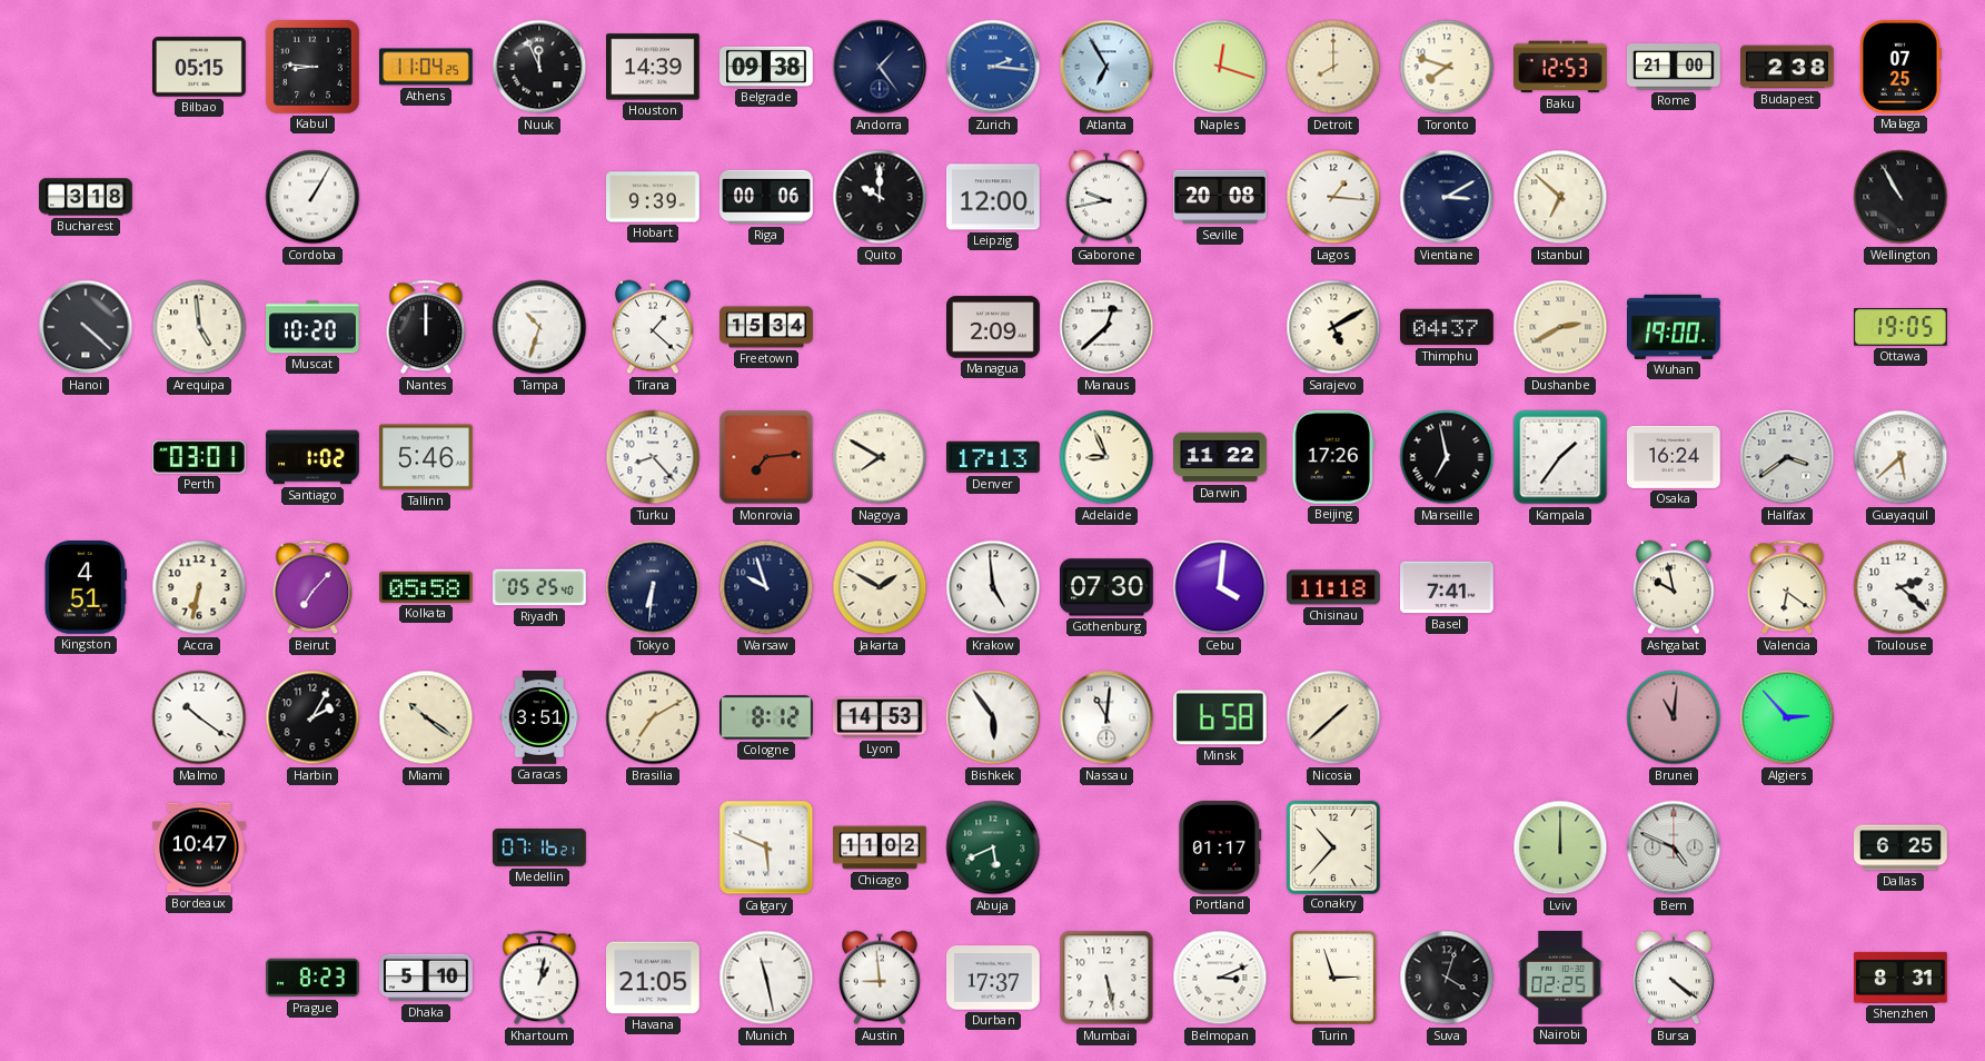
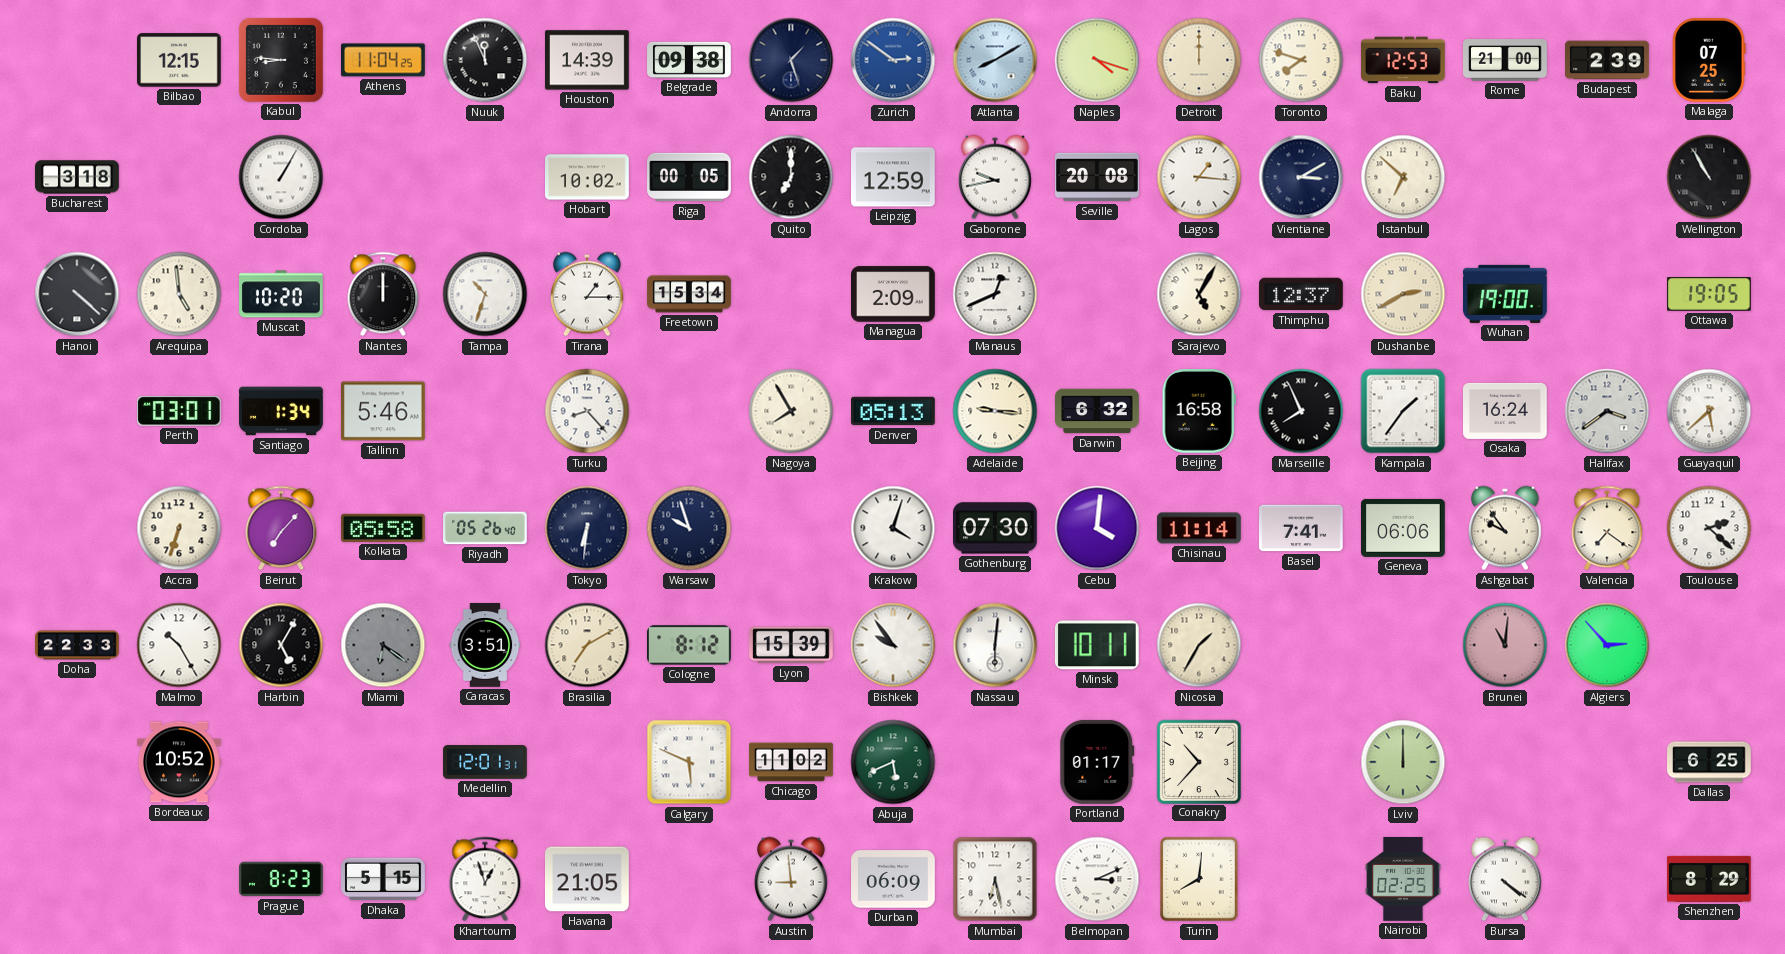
Bilbao: 05:15 -> 12:15
Andorra: 1:24 -> 1:27
Zurich: 2:16 -> 2:51
Atlanta: 6:55 -> 8:10
Naples: 12:18 -> 4:18
Detroit: 8:00 -> 12:00
Budapest: 2:38 -> 2:39
Hobart: 9:39 -> 10:02
Riga: 00:06 -> 00:05
Quito: 10:00 -> 7:00
Leipzig: 12:00 -> 12:59
Tirana: 1:22 -> 1:15
Manaus: 12:38 -> 12:41
Sarajevo: 5:10 -> 5:05
Thimphu: 04:37 -> 12:37
Santiago: 1:02 -> 1:34
Monrovia: 7:14 -> none
Nagoya: 7:50 -> 7:55
Denver: 17:13 -> 05:13
Adelaide: 8:56 -> 9:16
Darwin: 11:22 -> 6:32
Beijing: 17:26 -> 16:58
Marseille: 6:58 -> 7:56
Kingston: 4:51 -> none
Accra: 6:32 -> 6:33
Riyadh: 05:25 -> 05:26
Jakarta: 1:50 -> none
Krakow: 4:59 -> 4:03
Chisinau: 11:18 -> 11:14
Geneva: none -> 06:06
Ashgabat: 9:58 -> 9:54
Valencia: 6:21 -> 7:21
Doha: none -> 22:33
Malmo: 10:21 -> 10:25
Harbin: 2:05 -> 5:05
Miami: 10:21 -> 6:21
Miami dial: cream -> grey
Lyon: 14:53 -> 15:39
Bishkek: 5:54 -> 9:54
Nassau: 11:01 -> 6:01
Minsk: 6:58 -> 10:11
Nicosia: 1:38 -> 1:35
Bordeaux: 10:47 -> 10:52
Medellin: 07:16 -> 12:01
Bern: 4:49 -> none
Dhaka: 5:10 -> 5:15
Khartoum: 1:02 -> 12:57
Munich: 11:28 -> none
Durban: 17:37 -> 06:09
Mumbai: 5:28 -> 6:28
Turin: 2:57 -> 8:01
Suva: 4:03 -> none
Shenzhen: 8:31 -> 8:29
